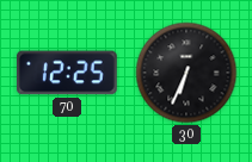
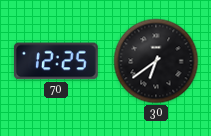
30: 6:34 -> 6:39
